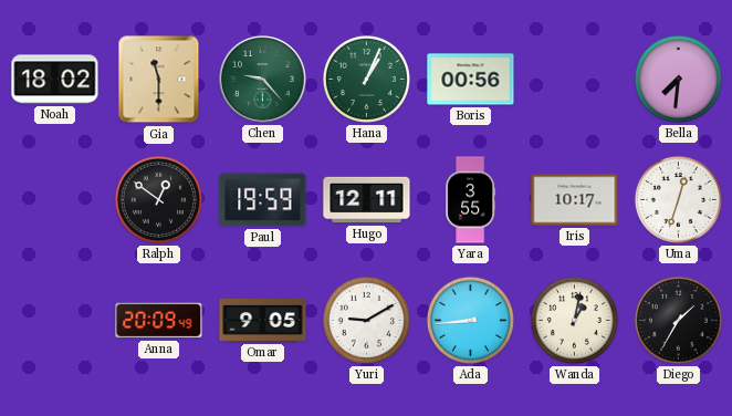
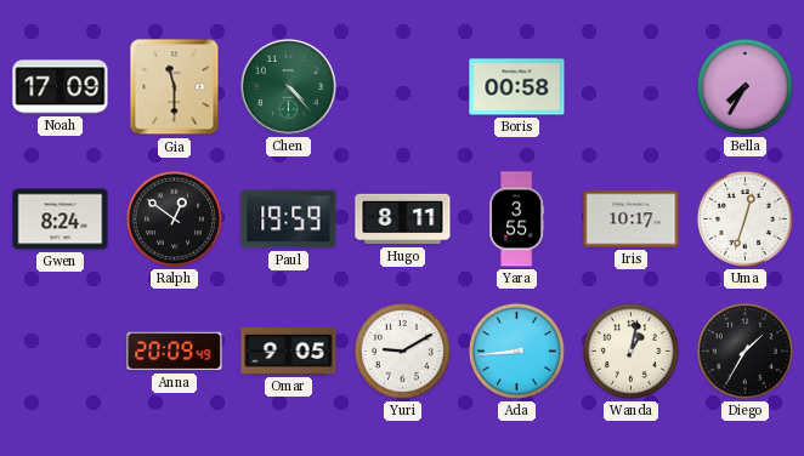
Noah: 18:02 -> 17:09
Chen: 9:23 -> 4:23
Hana: 1:04 -> none
Boris: 00:56 -> 00:58
Bella: 7:31 -> 7:35
Gwen: none -> 8:24
Hugo: 12:11 -> 8:11
